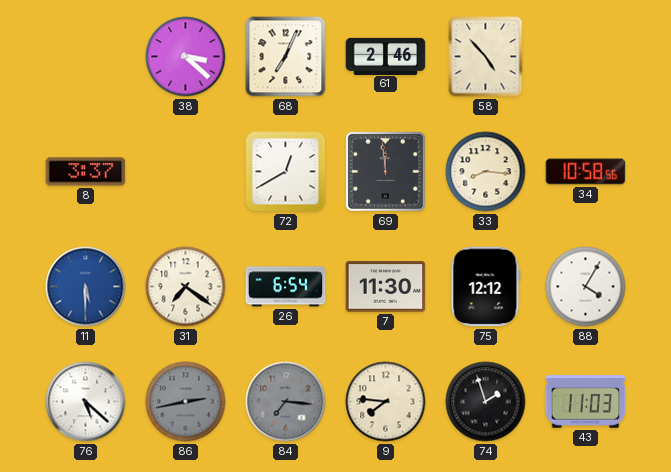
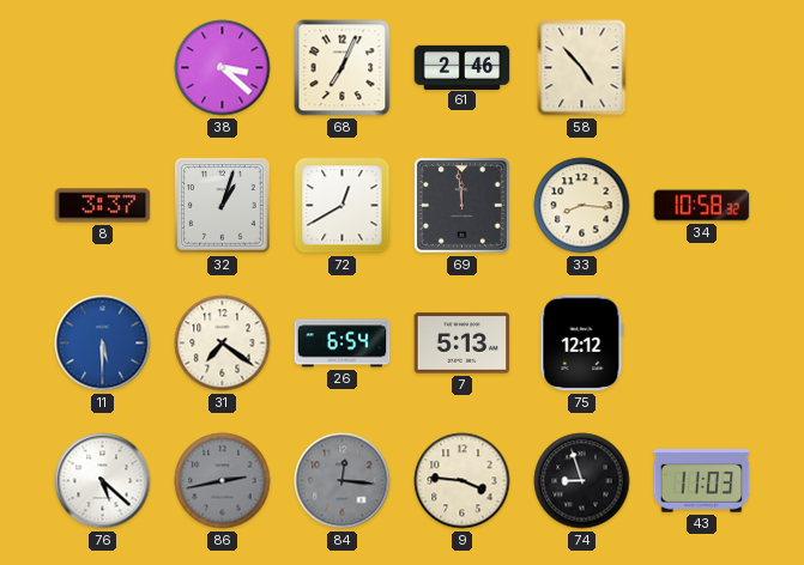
32: none -> 1:03
34: 10:58:56 -> 10:58:32
7: 11:30 -> 5:13
88: 4:05 -> none
84: 7:16 -> 12:16
9: 7:46 -> 3:46
74: 1:57 -> 8:57
